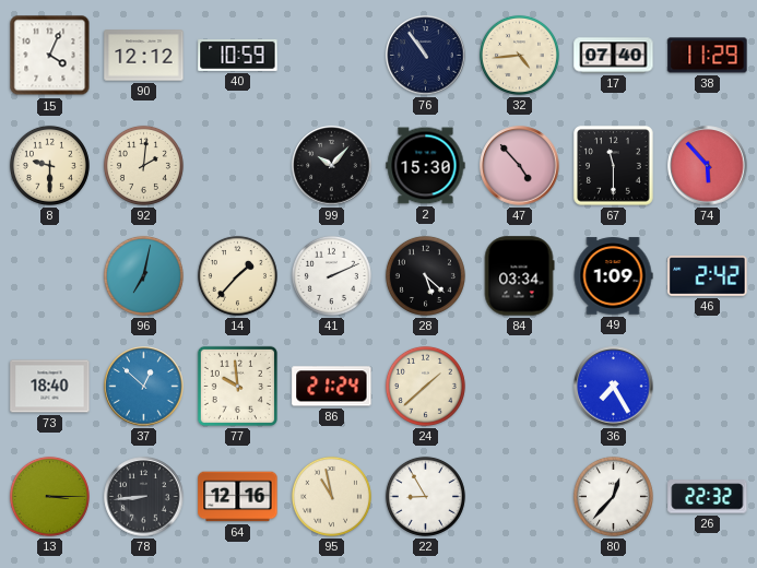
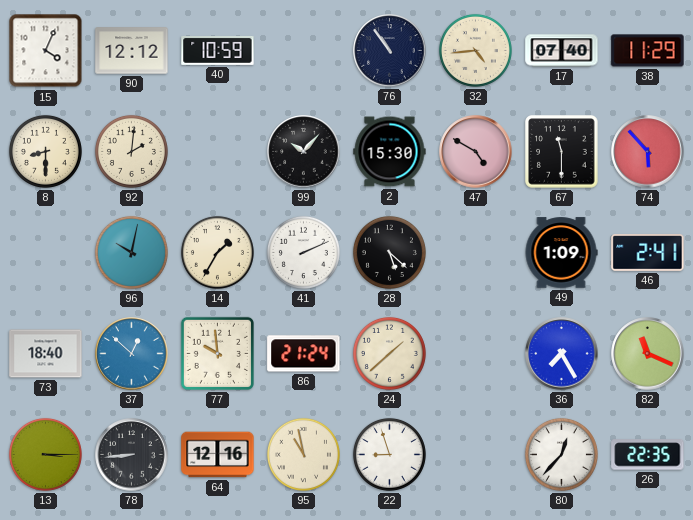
8: 9:30 -> 8:30
47: 4:53 -> 4:50
96: 7:02 -> 10:02
14: 1:37 -> 1:35
84: 03:34 -> none
46: 2:42 -> 2:41
82: none -> 11:19
22: 8:55 -> 8:57
26: 22:32 -> 22:35
